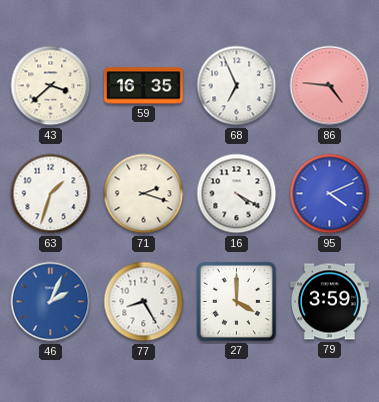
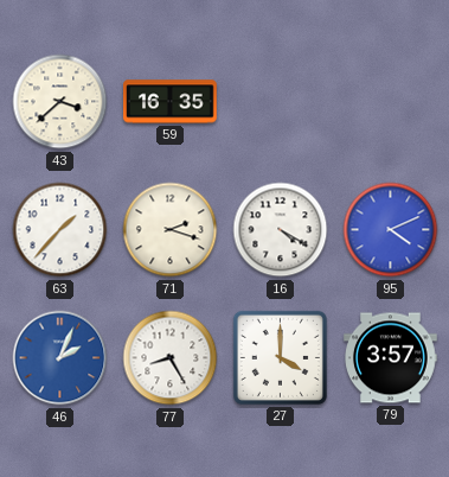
68: 6:56 -> none
86: 4:46 -> none
63: 1:33 -> 1:37
79: 3:59 -> 3:57
